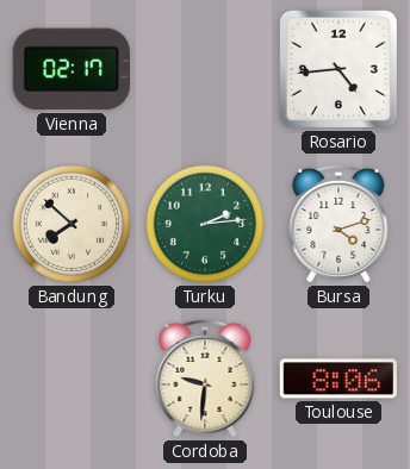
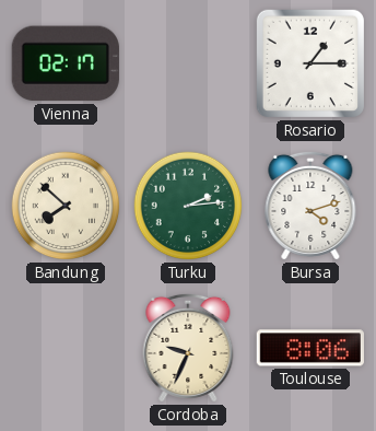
Rosario: 4:44 -> 1:15
Cordoba: 9:31 -> 9:34
